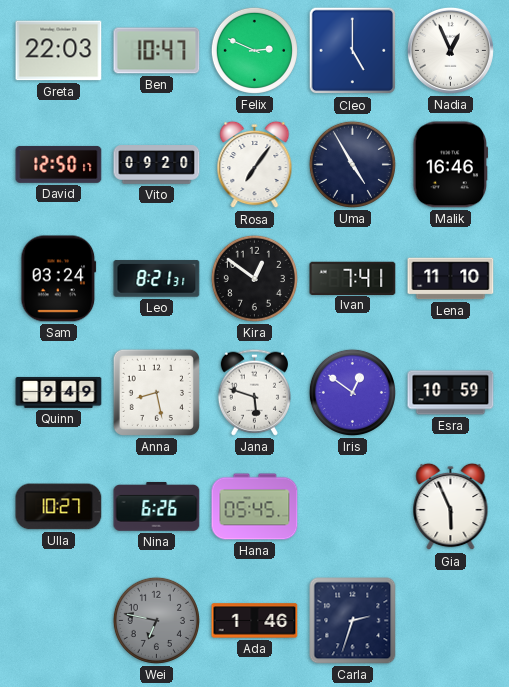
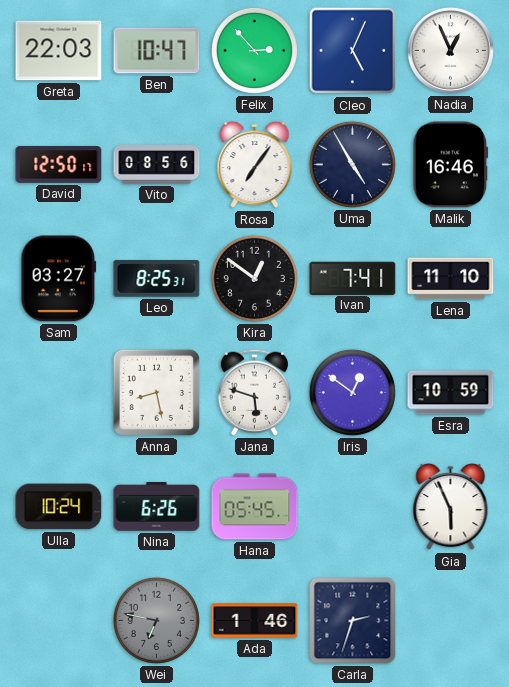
Felix: 2:49 -> 2:53
Cleo: 5:00 -> 5:04
Vito: 09:20 -> 08:56
Sam: 03:24 -> 03:27
Leo: 8:21 -> 8:25
Quinn: 9:49 -> none
Ulla: 10:27 -> 10:24
